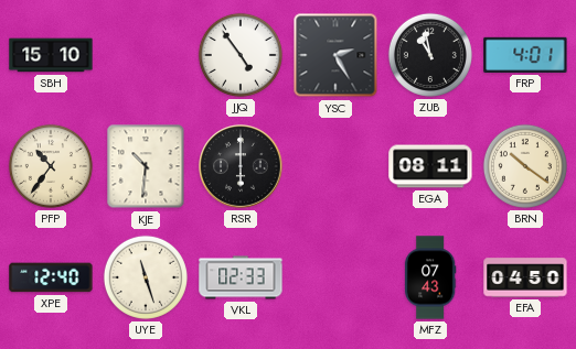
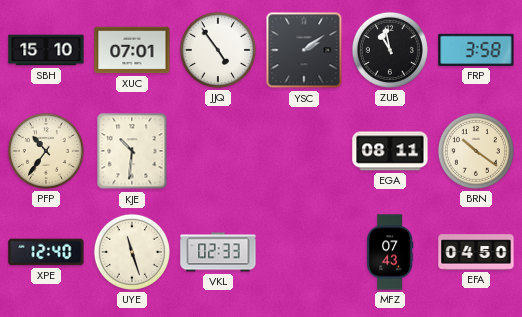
XUC: none -> 07:01
YSC: 2:25 -> 2:09
FRP: 4:01 -> 3:58
RSR: 6:00 -> none
